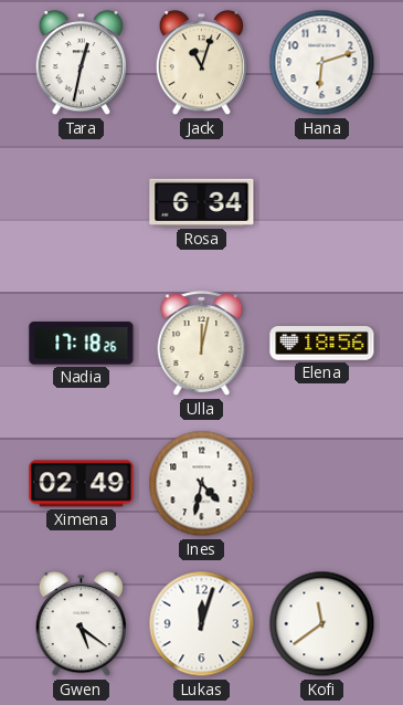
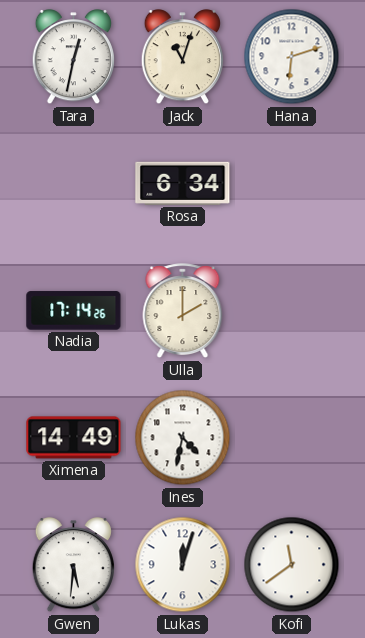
Nadia: 17:18 -> 17:14
Ulla: 12:02 -> 2:00
Elena: 18:56 -> none
Ximena: 02:49 -> 14:49
Gwen: 5:21 -> 5:31
